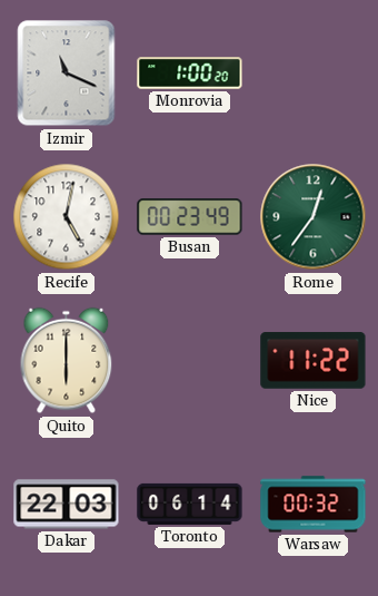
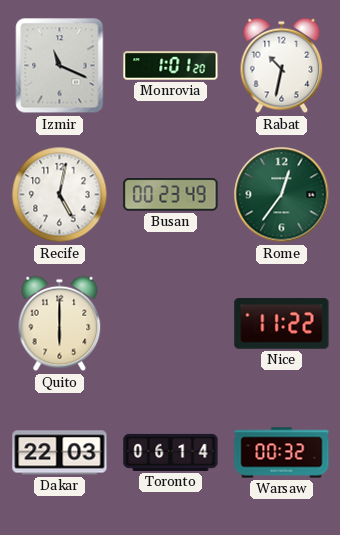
Monrovia: 1:00 -> 1:01
Rabat: none -> 10:32
